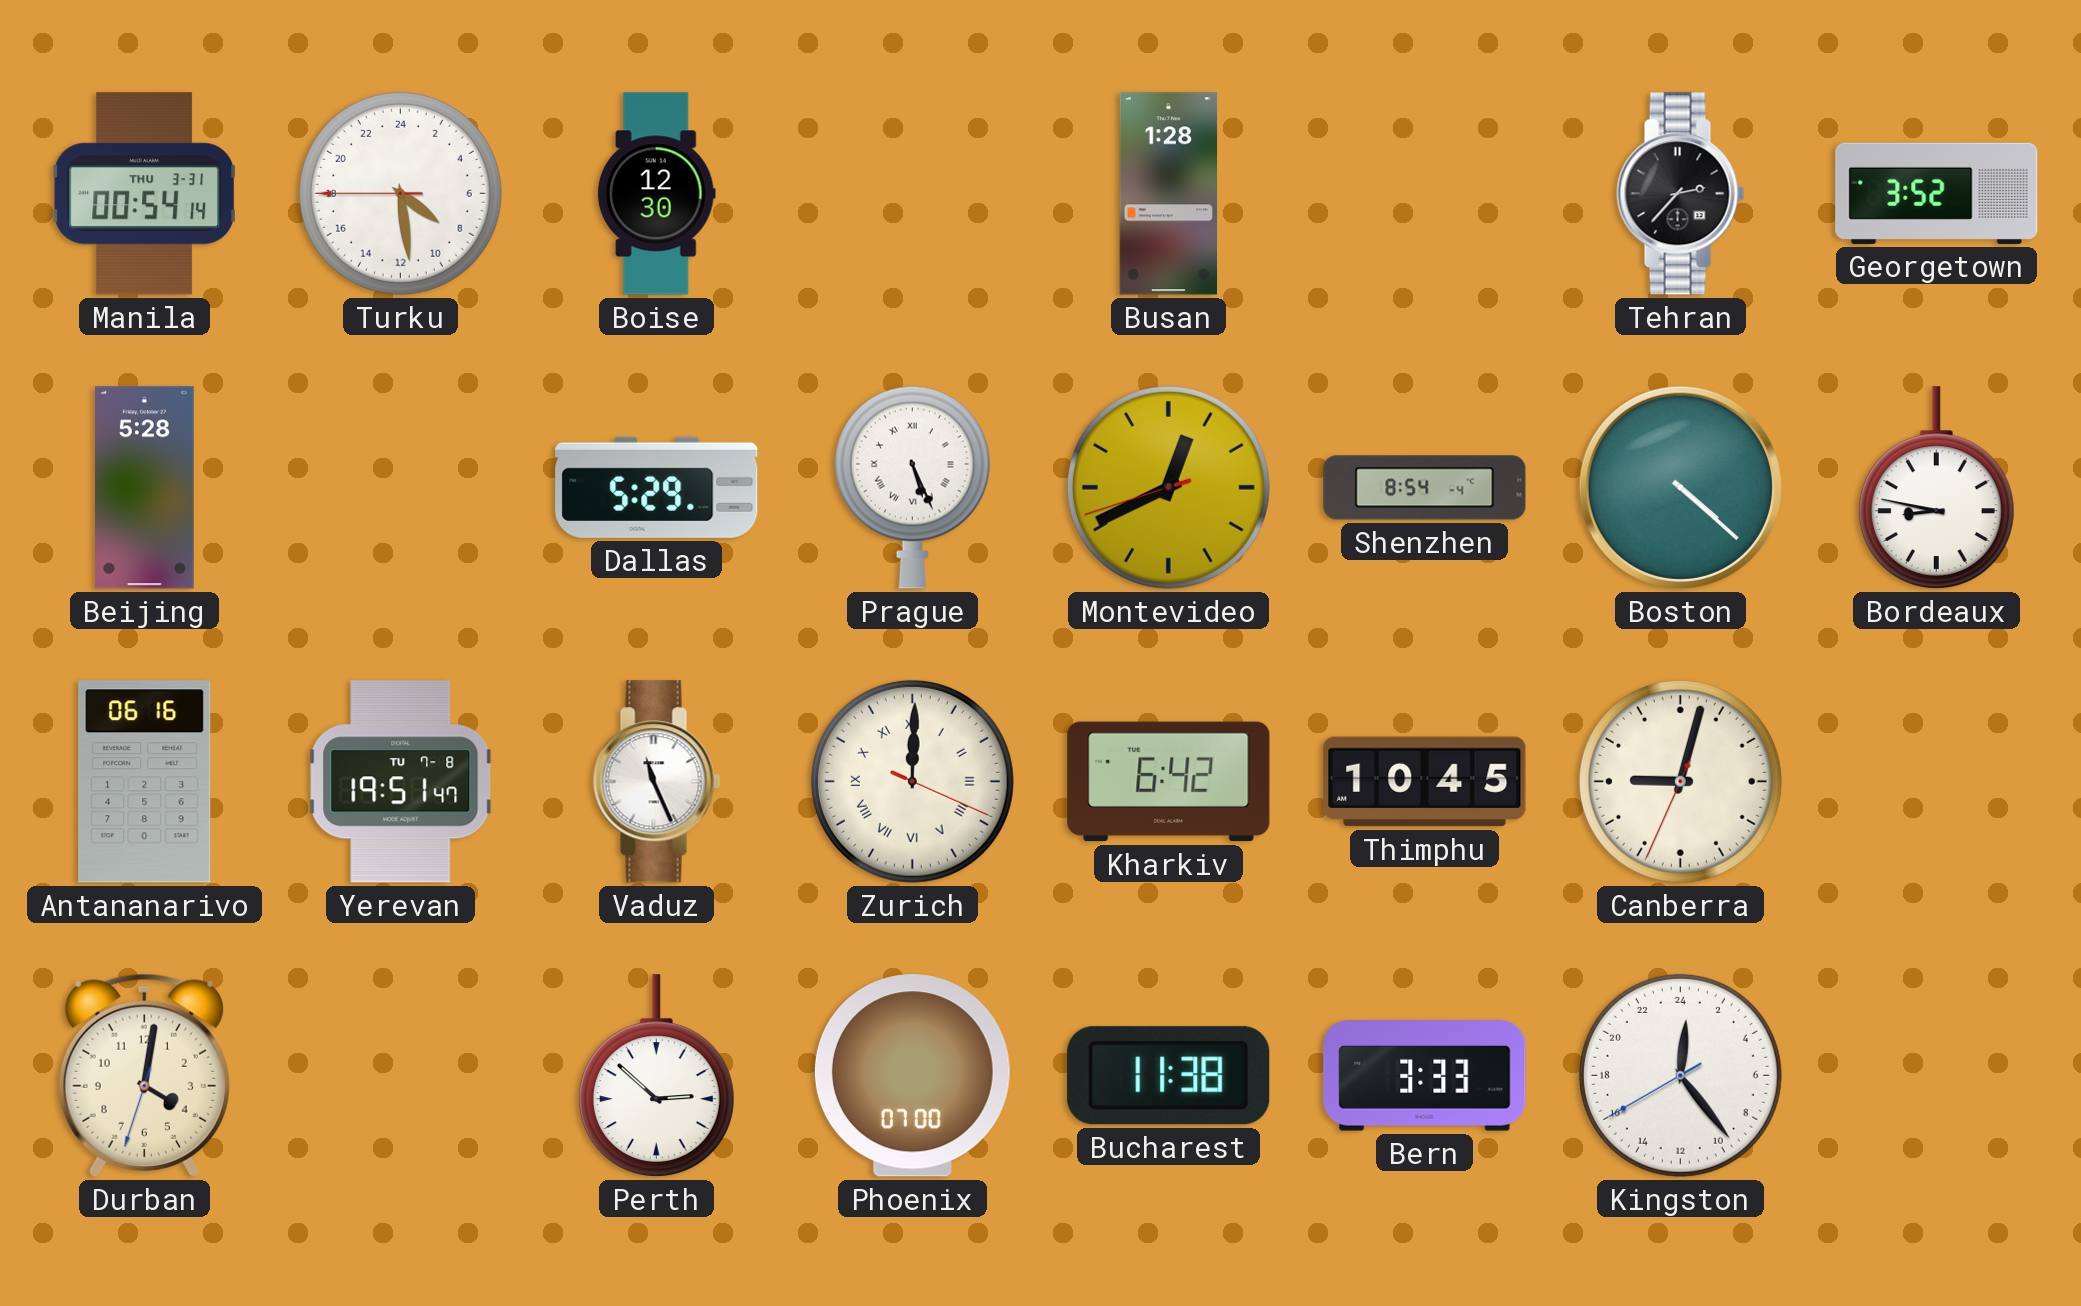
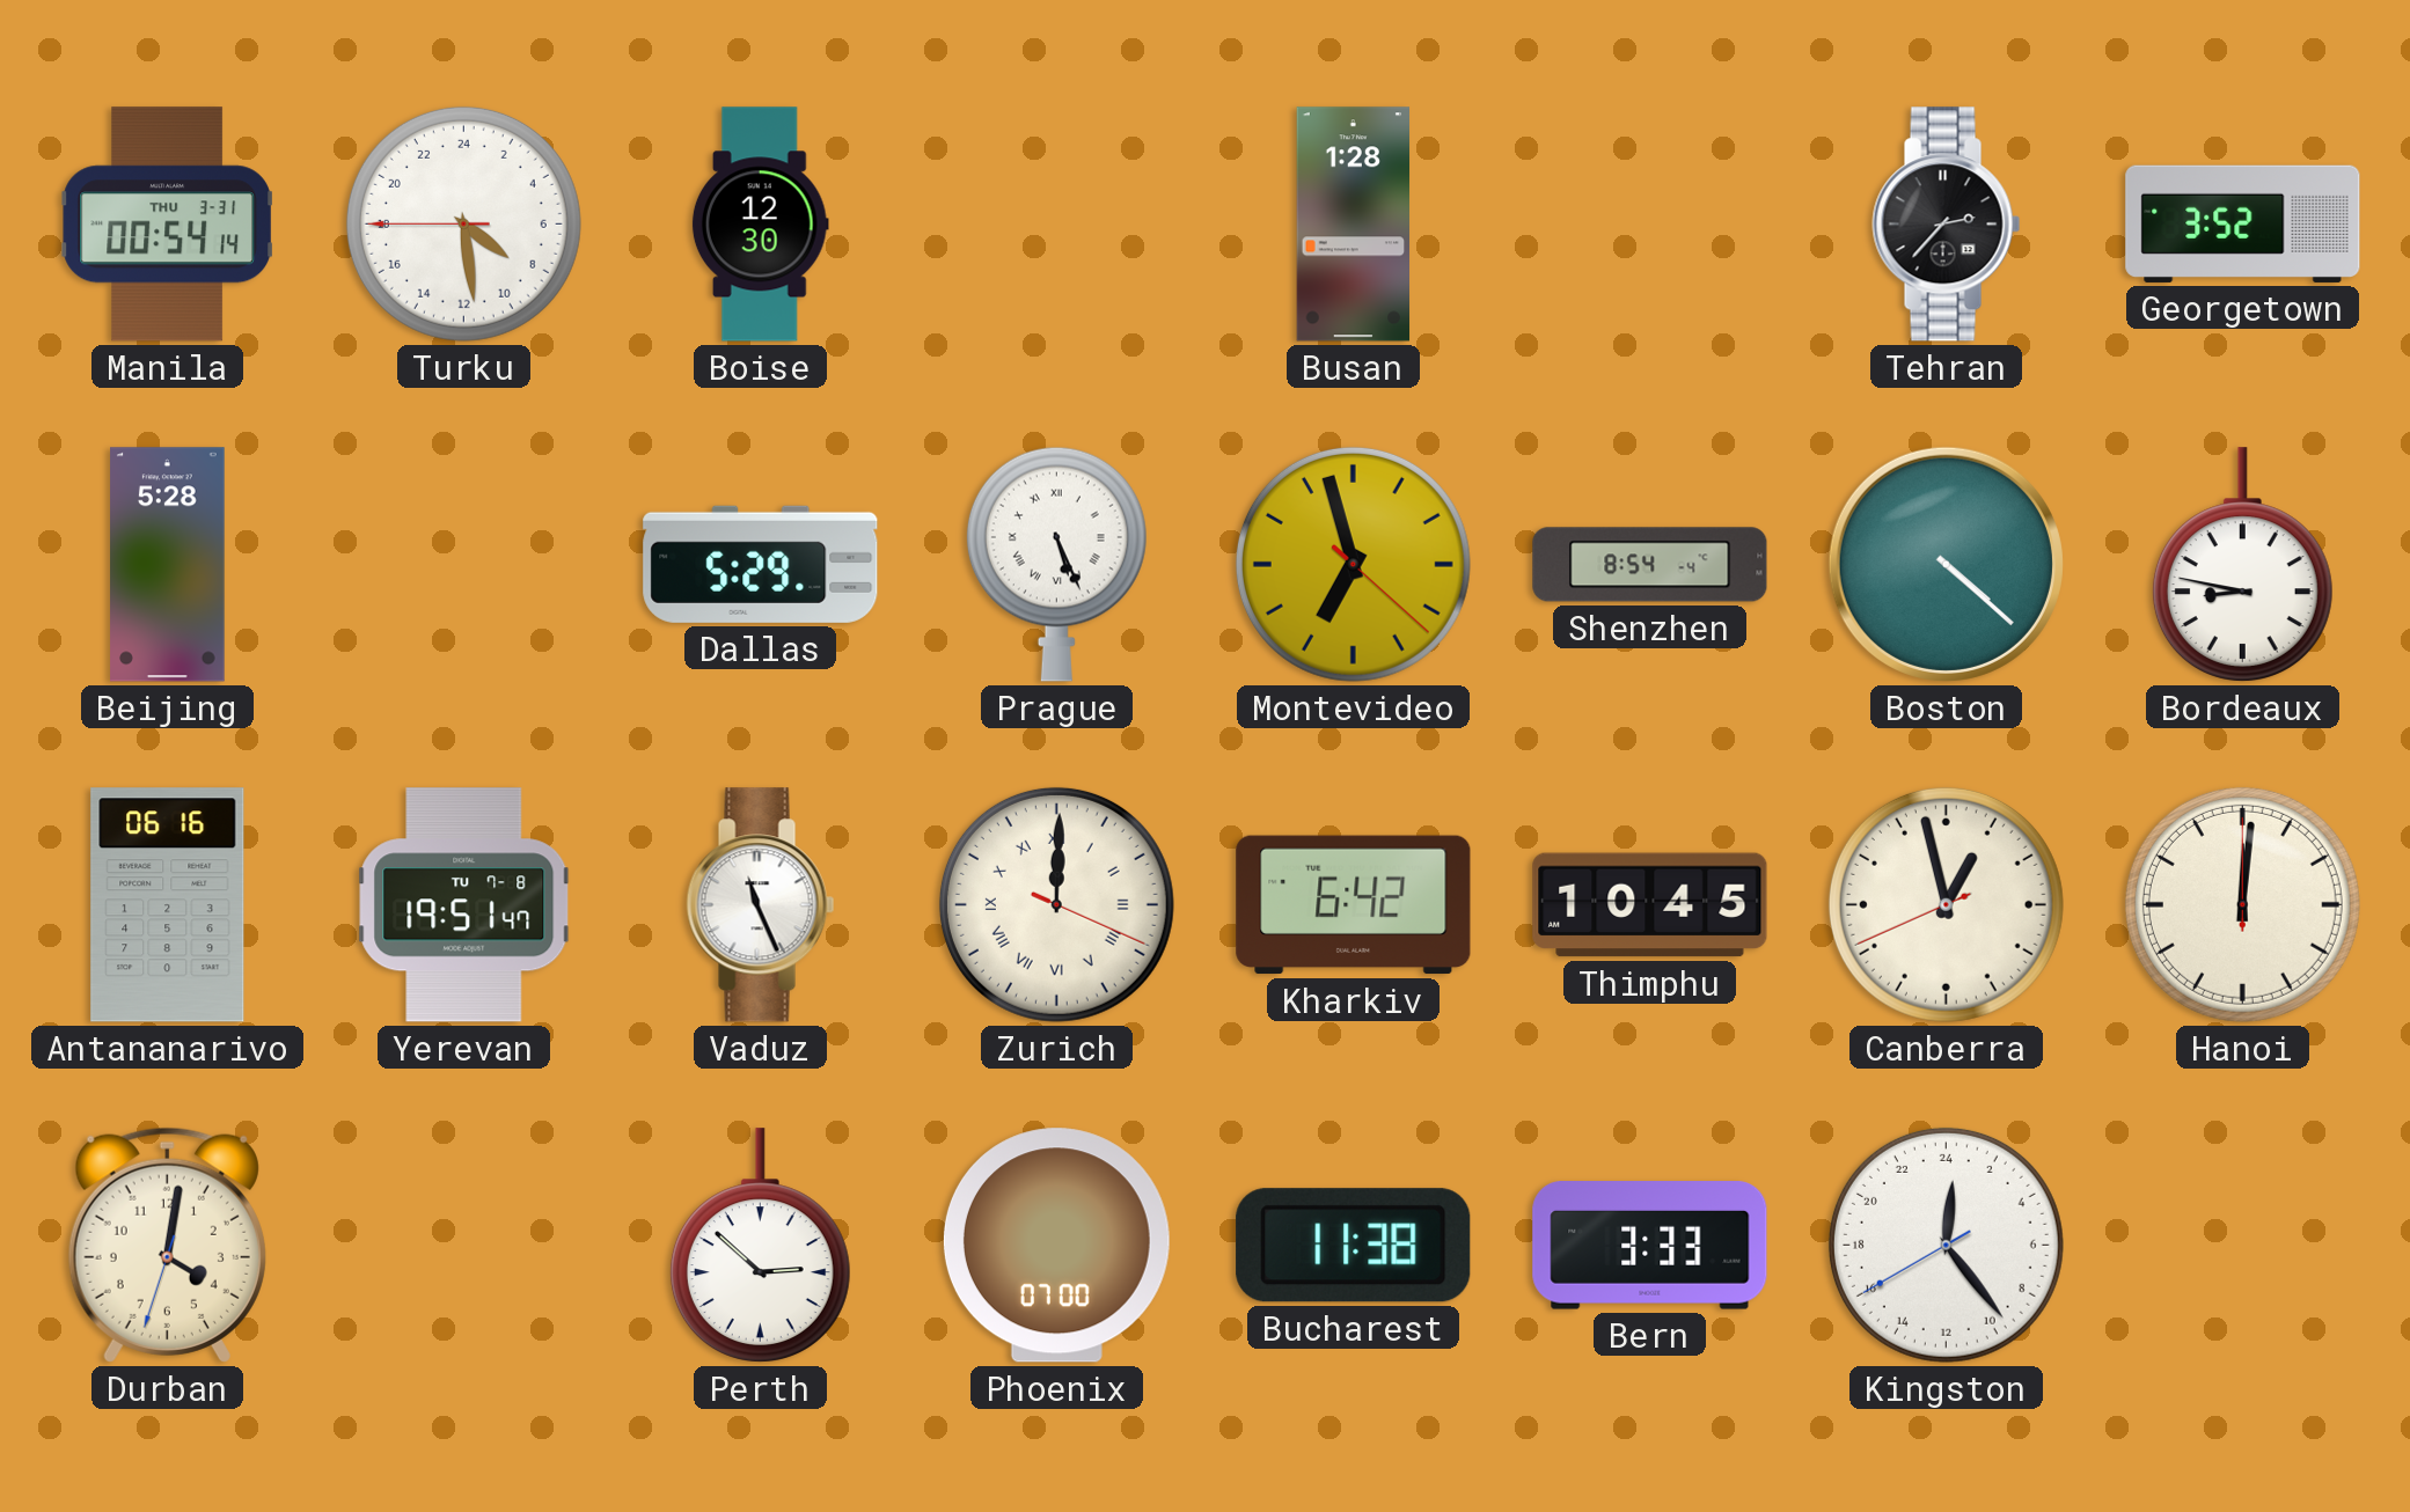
Montevideo: 12:40 -> 6:57
Canberra: 9:02 -> 12:57
Hanoi: none -> 12:01
